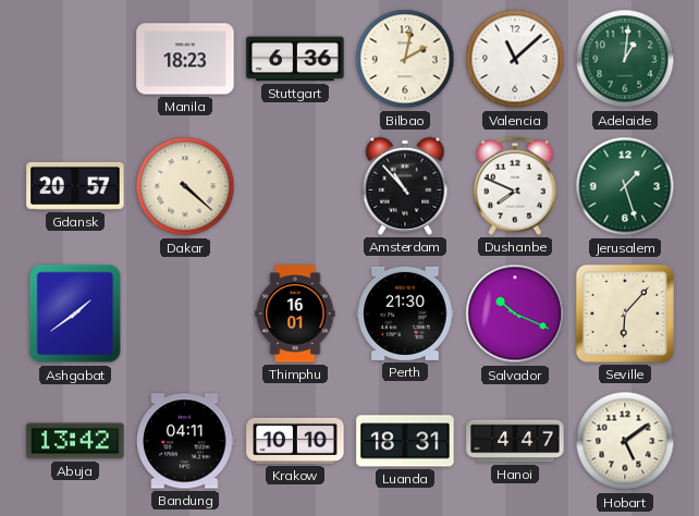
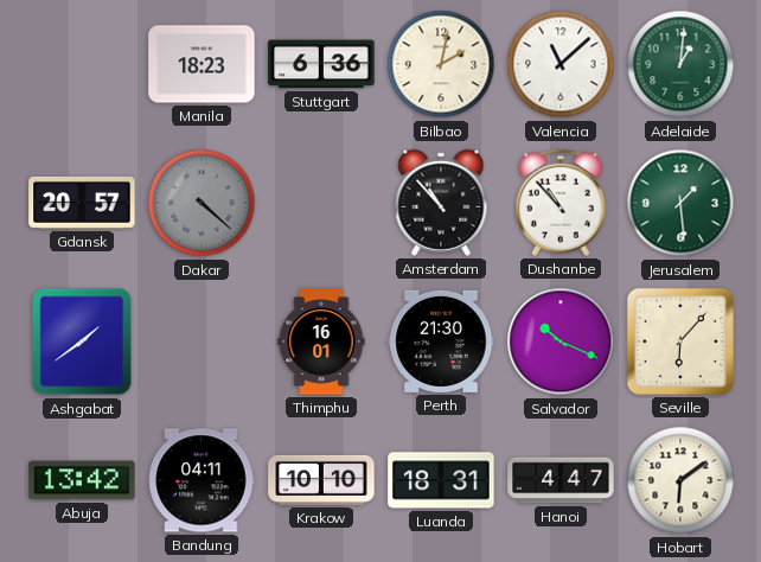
Dakar dial: cream -> grey
Dushanbe: 7:49 -> 10:53
Jerusalem: 1:27 -> 1:29
Hobart: 5:09 -> 6:09
